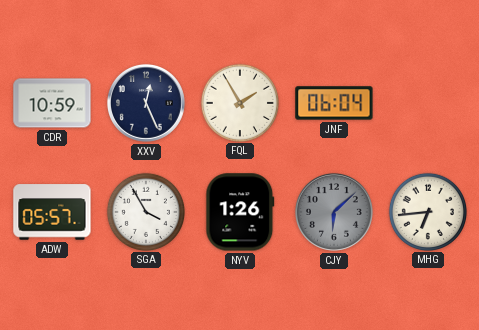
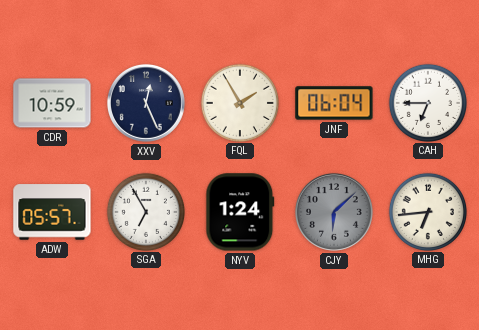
CAH: none -> 6:45
SGA: 3:55 -> 6:55
NYV: 1:26 -> 1:24
